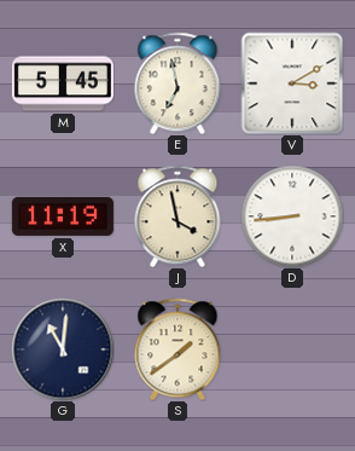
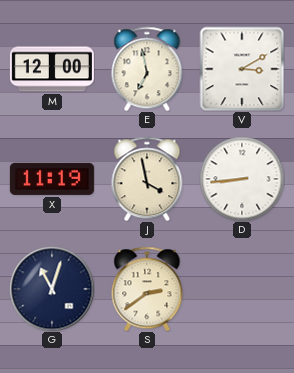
M: 5:45 -> 12:00
G: 11:01 -> 11:03
S: 1:39 -> 2:39
